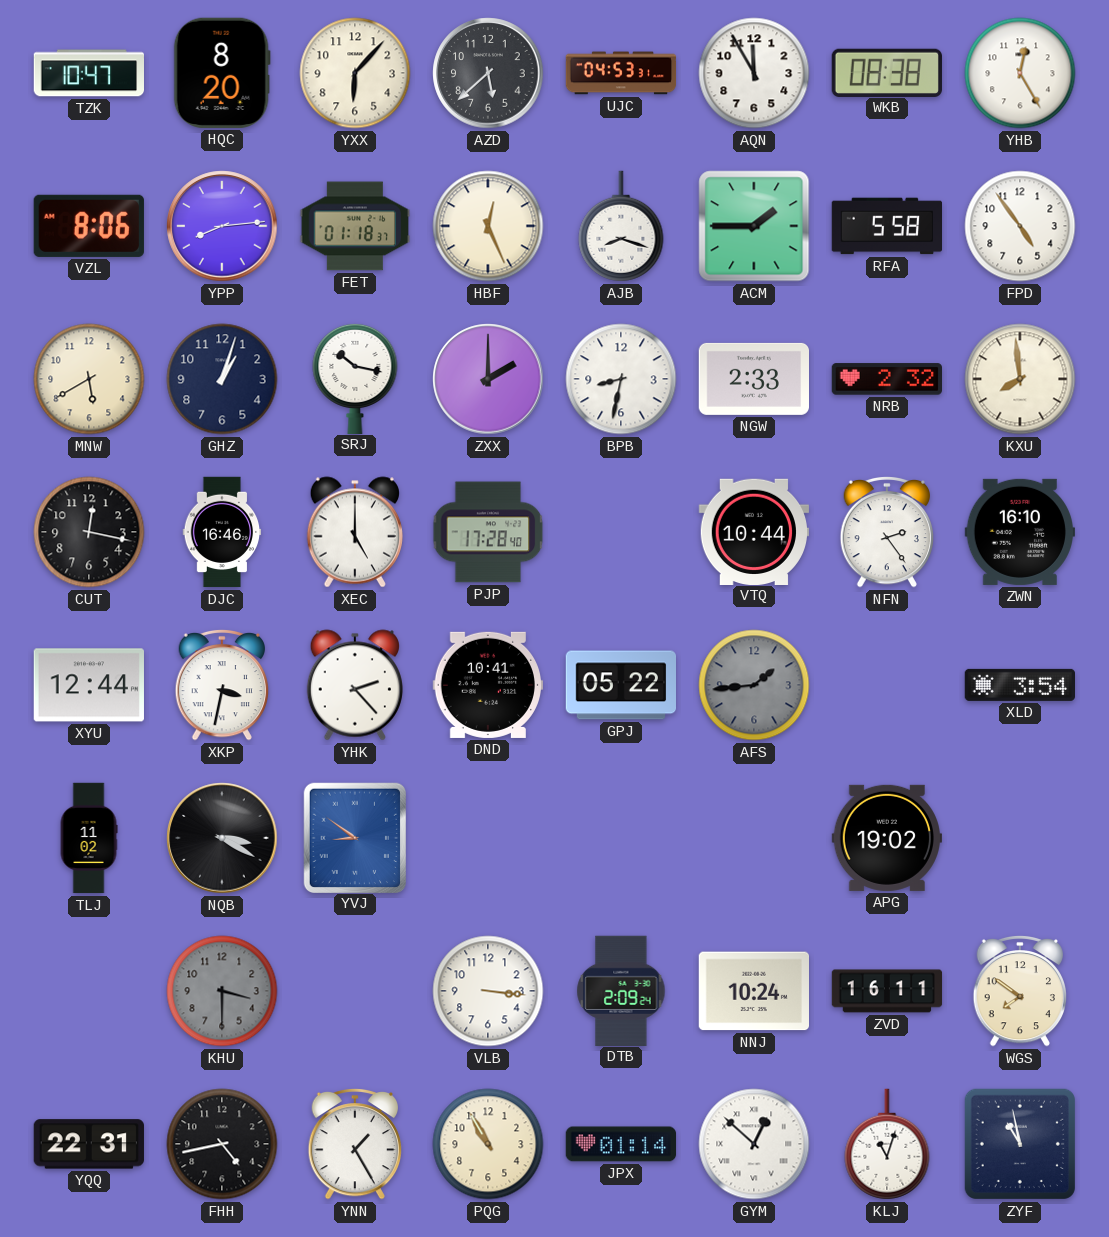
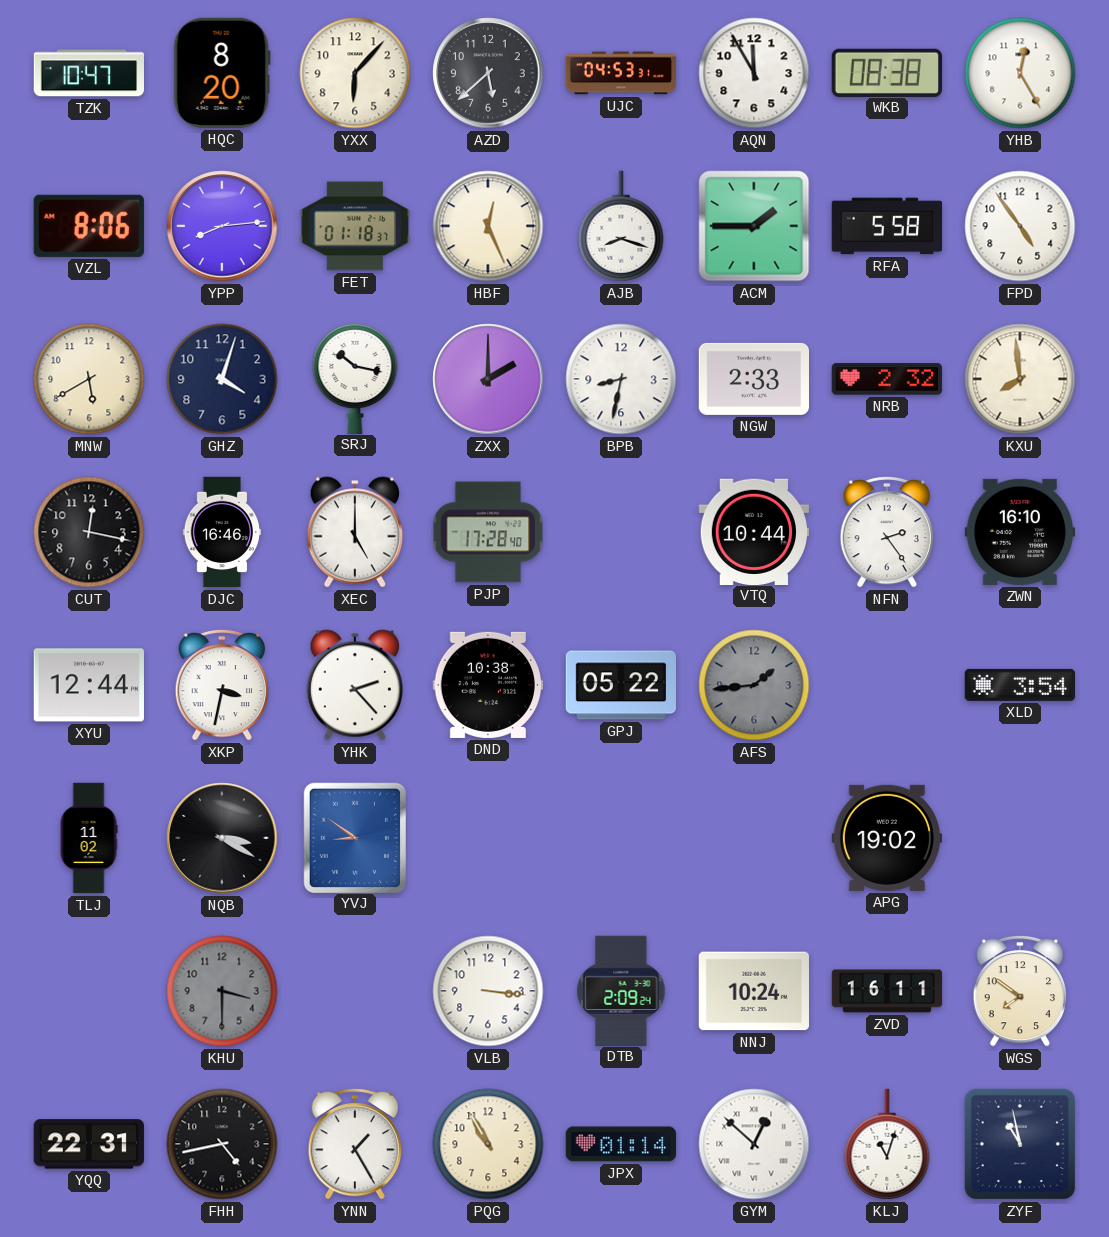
GHZ: 1:03 -> 4:03
DND: 10:41 -> 10:38
